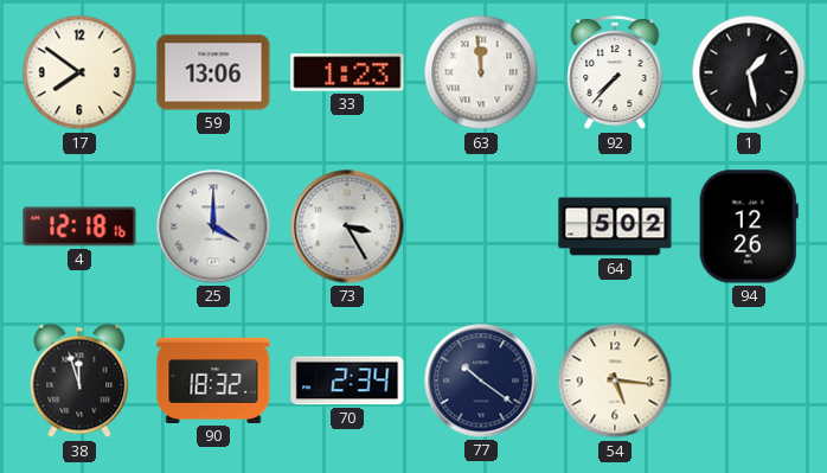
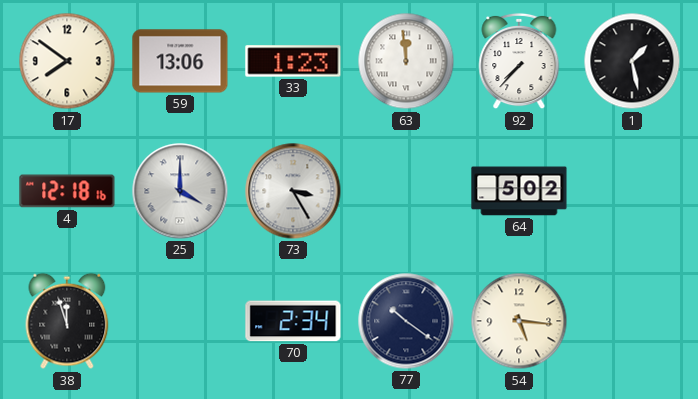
94: 12:26 -> none
90: 18:32 -> none
